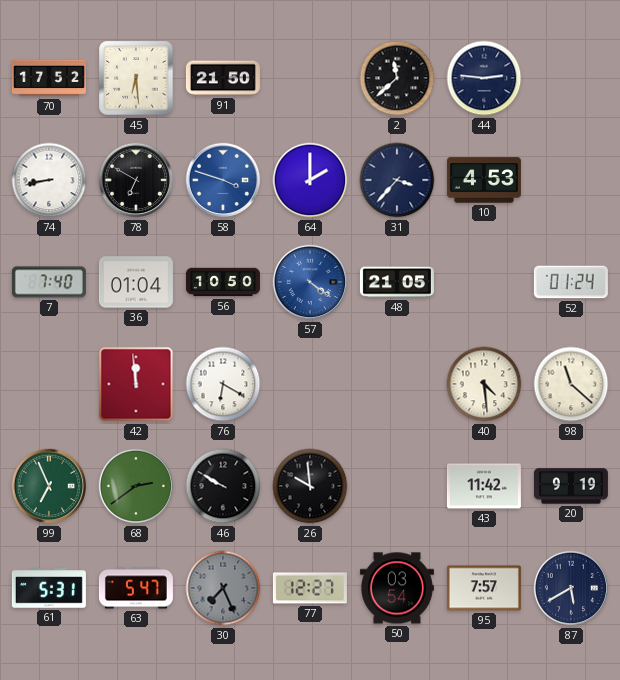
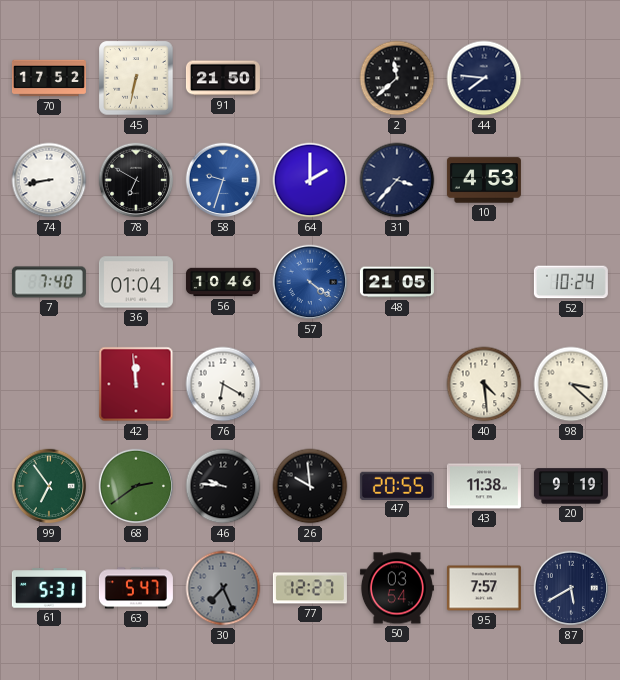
45: 6:29 -> 6:32
44: 2:46 -> 7:46
58: 3:48 -> 9:33
56: 10:50 -> 10:46
52: 01:24 -> 10:24
98: 11:22 -> 3:22
99: 6:56 -> 6:54
46: 9:50 -> 9:46
47: none -> 20:55
43: 11:42 -> 11:38
